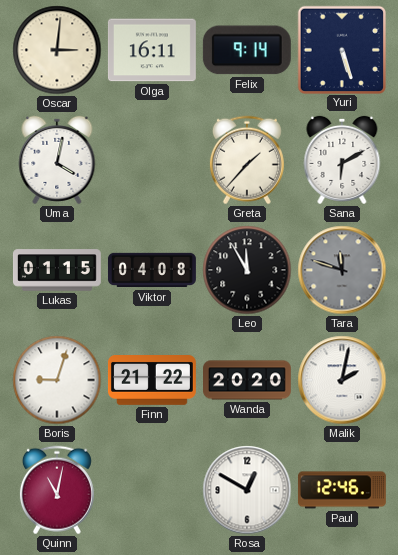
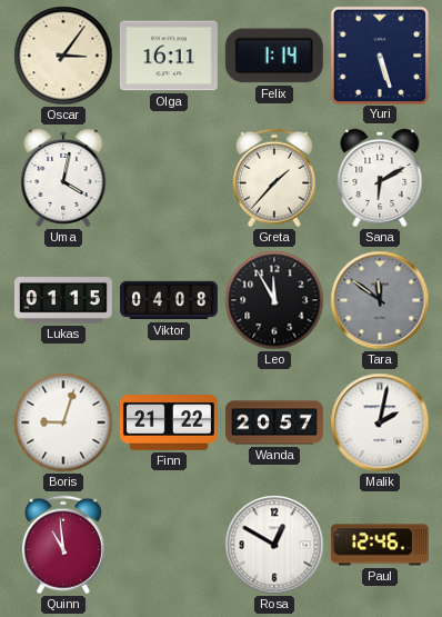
Oscar: 3:01 -> 3:06
Felix: 9:14 -> 1:14
Tara: 11:48 -> 11:51
Wanda: 20:20 -> 20:57
Quinn: 11:02 -> 10:59
